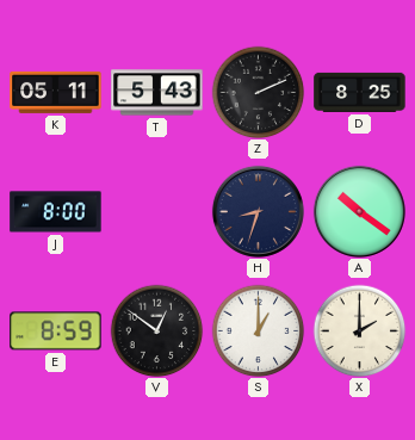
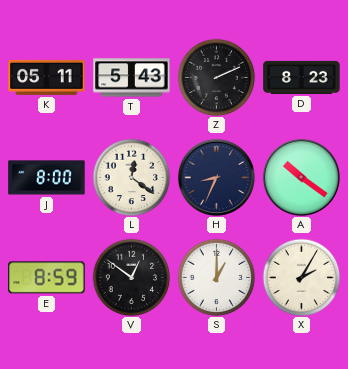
D: 8:25 -> 8:23
L: none -> 12:21
H: 8:33 -> 8:34
X: 2:00 -> 2:05
